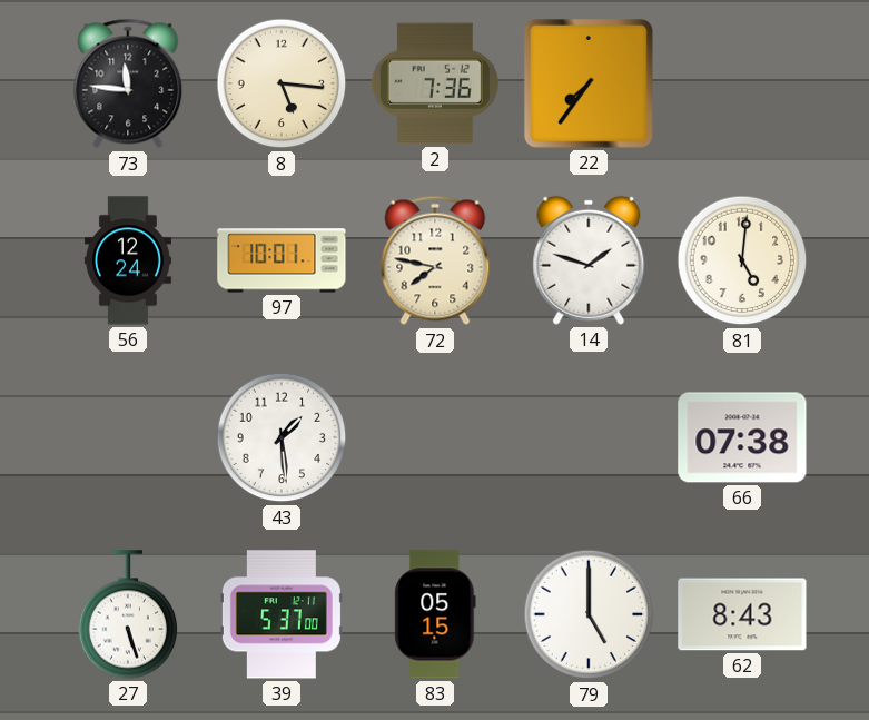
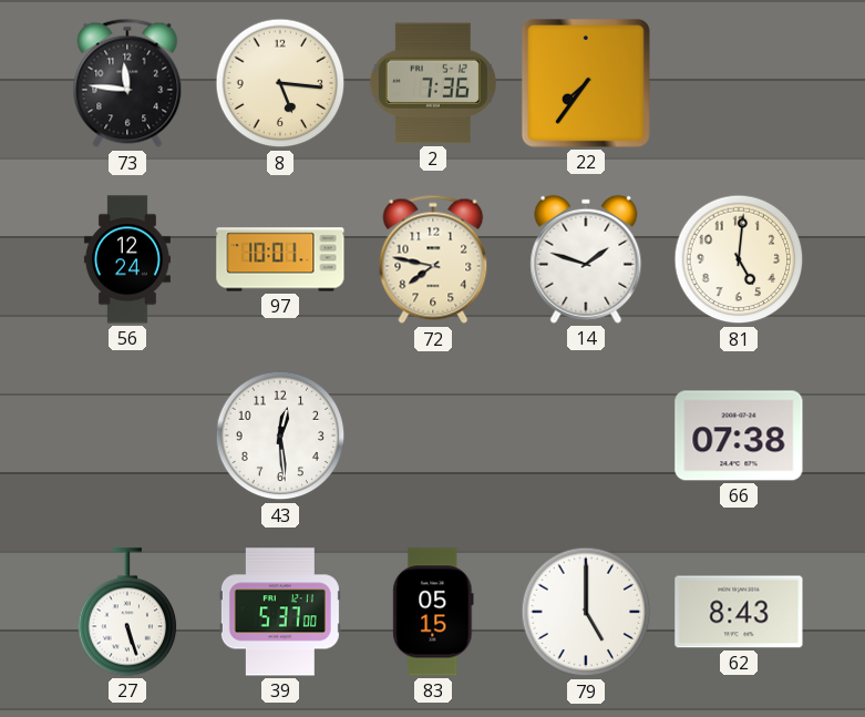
43: 1:29 -> 12:29
